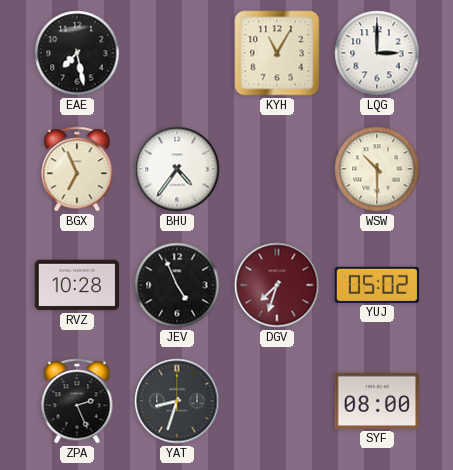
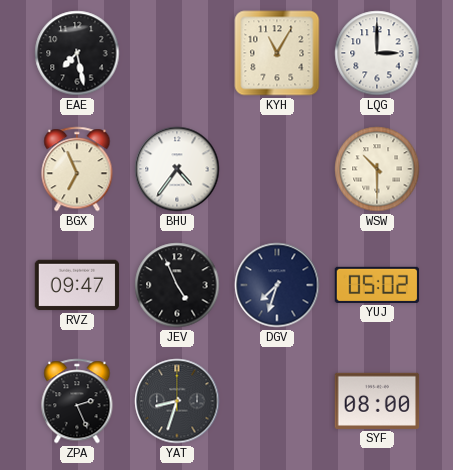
RVZ: 10:28 -> 09:47
DGV dial: burgundy -> navy
